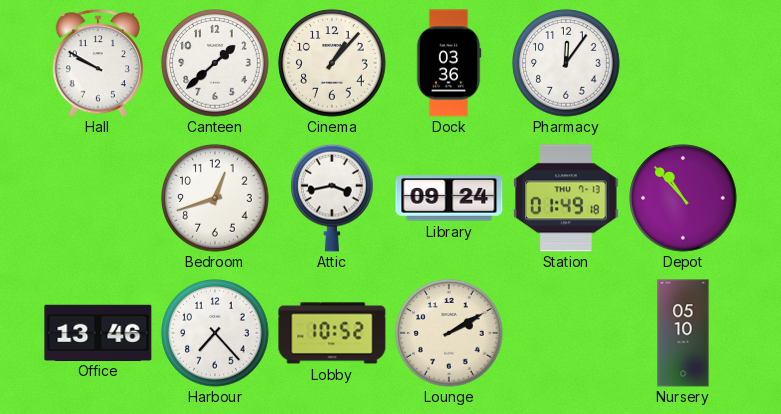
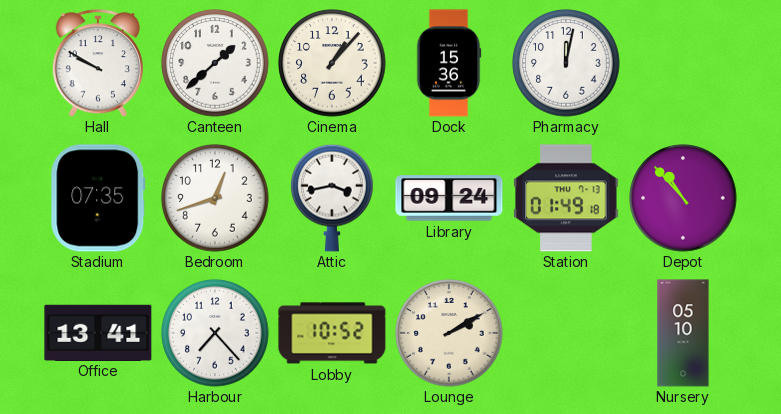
Dock: 03:36 -> 15:36
Pharmacy: 12:06 -> 12:02
Stadium: none -> 07:35
Office: 13:46 -> 13:41
